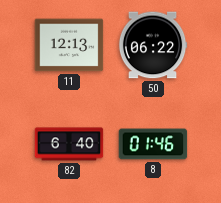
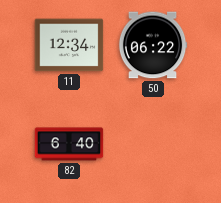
11: 12:13 -> 12:34
8: 01:46 -> none
